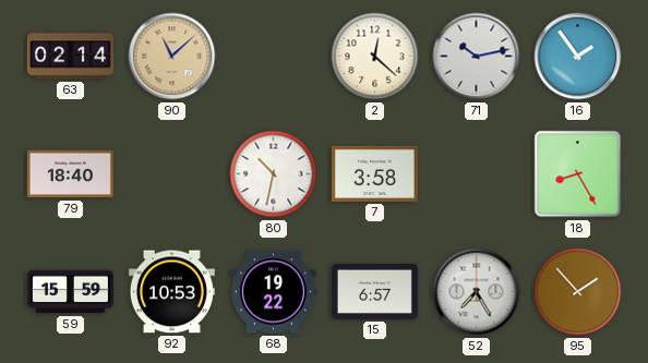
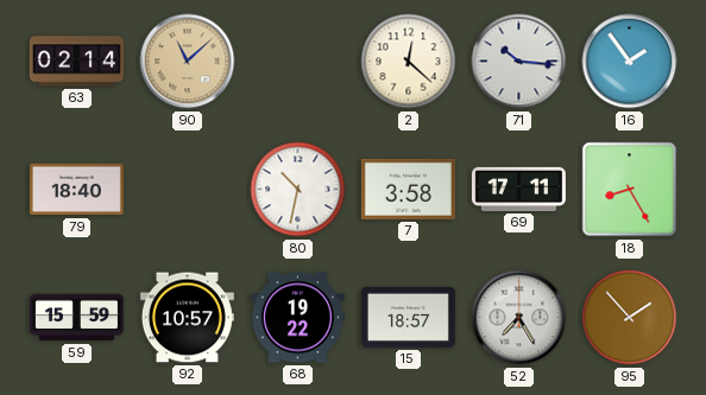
71: 10:13 -> 10:16
69: none -> 17:11
92: 10:53 -> 10:57
15: 6:57 -> 18:57
